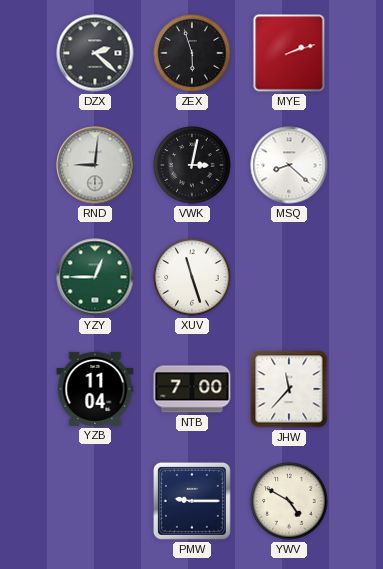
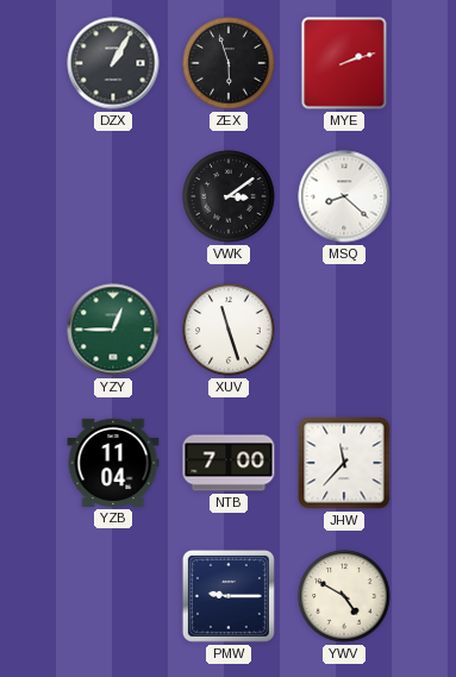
DZX: 2:22 -> 1:05
RND: 9:01 -> none
VWK: 3:02 -> 3:09
